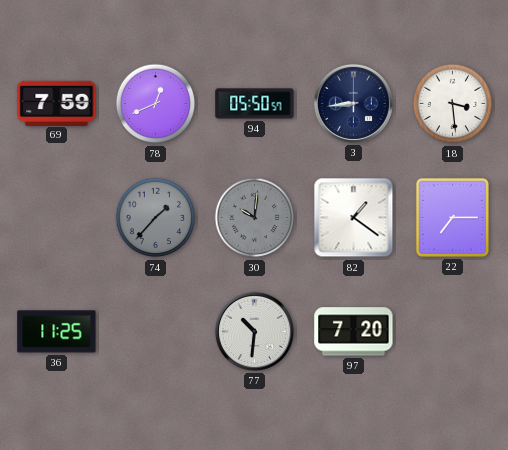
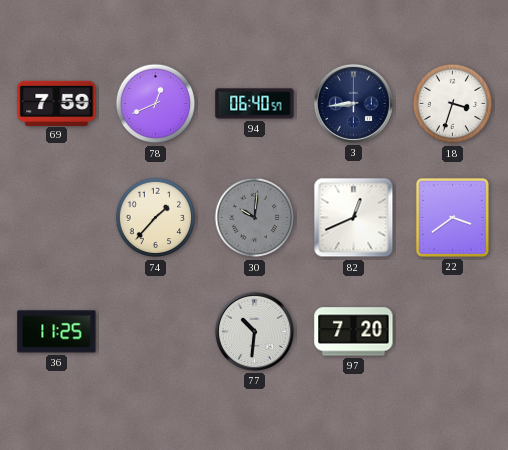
94: 05:50 -> 06:40
18: 3:29 -> 3:33
74 dial: grey -> cream
82: 1:21 -> 12:41
22: 7:15 -> 3:39
